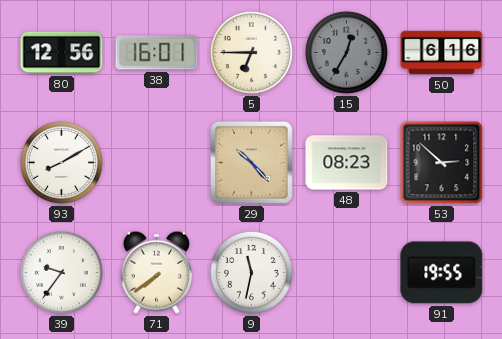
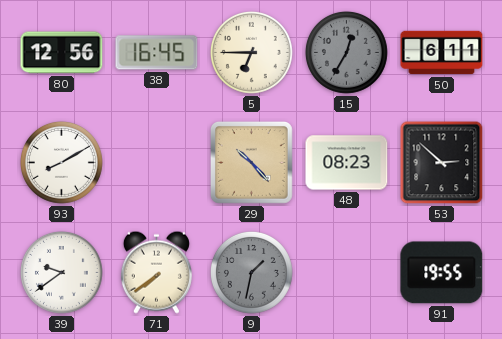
38: 16:01 -> 16:45
50: 6:16 -> 6:11
39: 9:36 -> 9:39
9: 11:32 -> 1:32
9 dial: white -> grey
